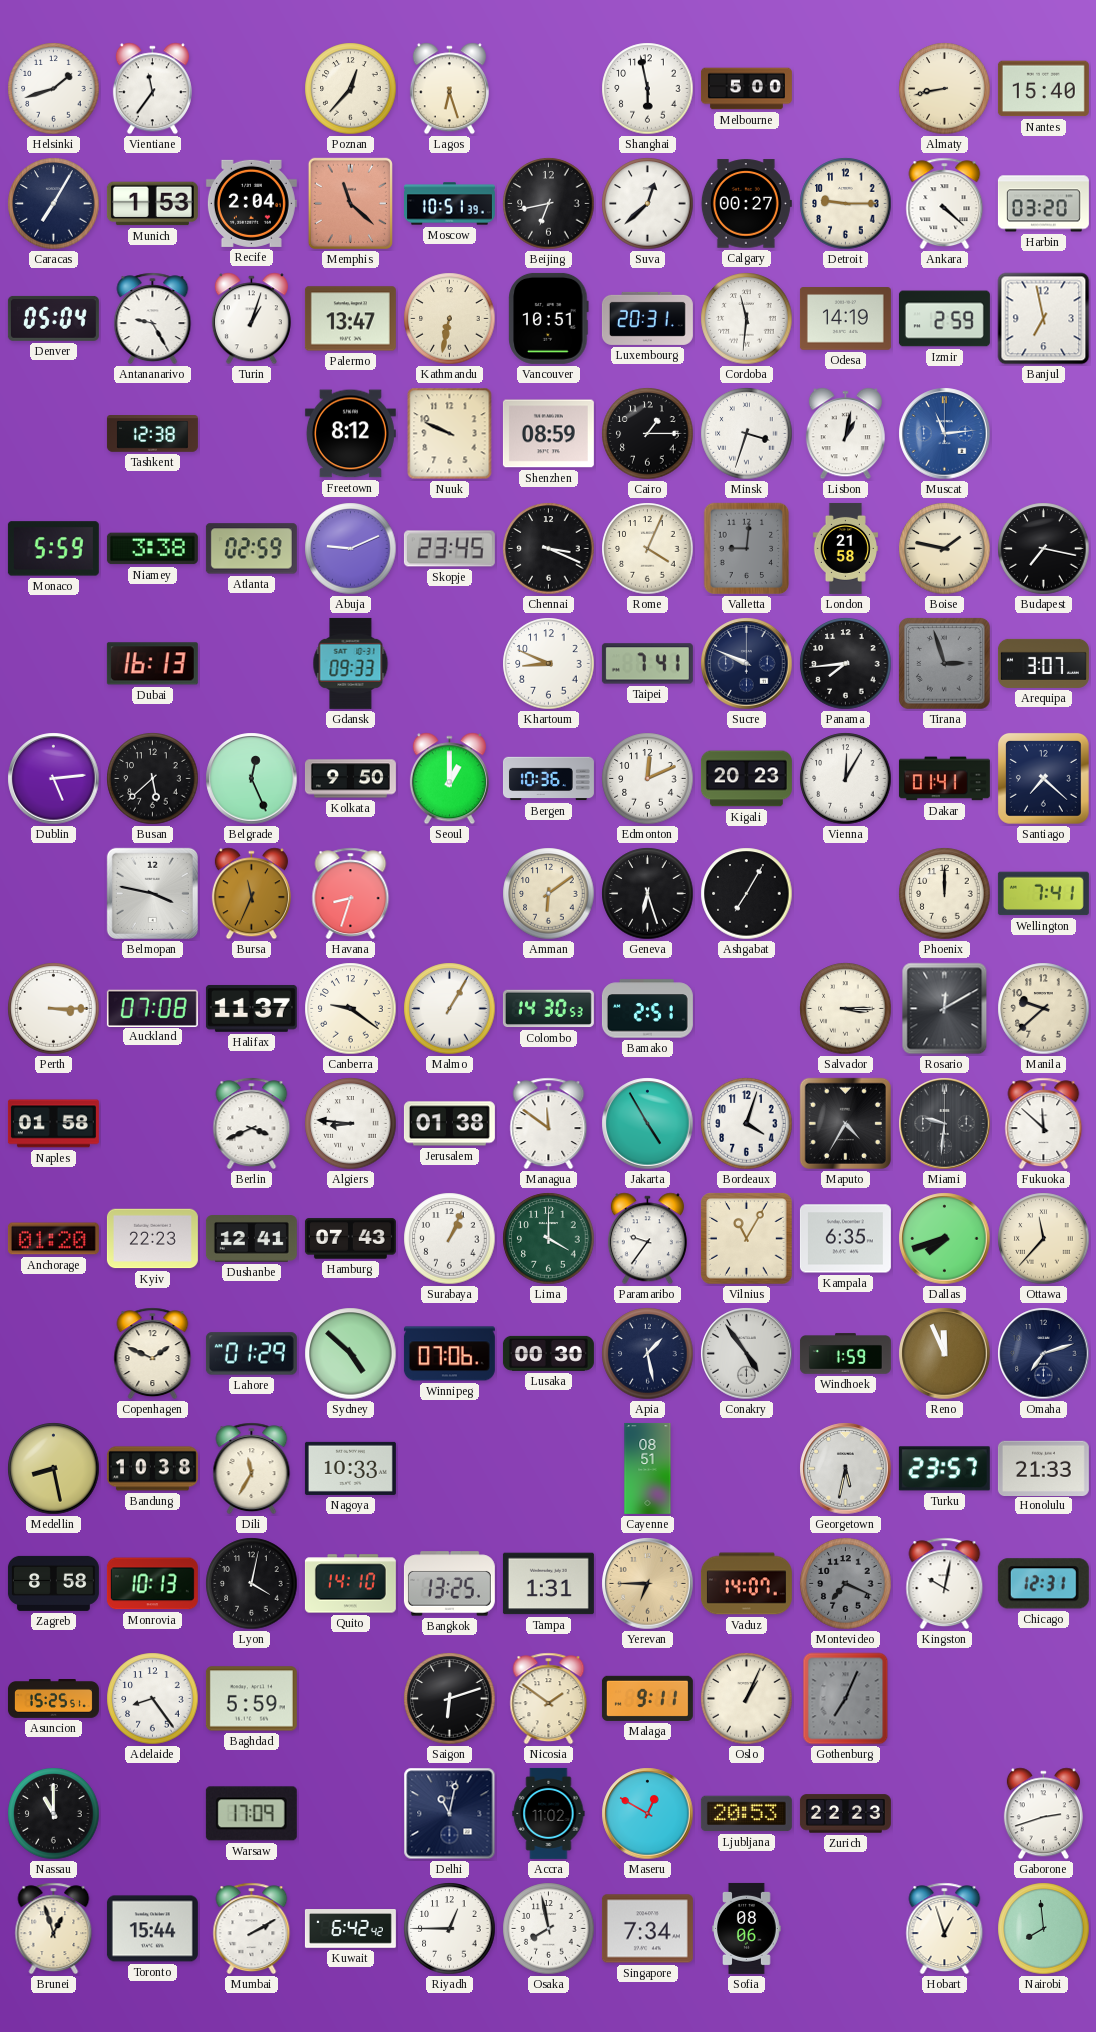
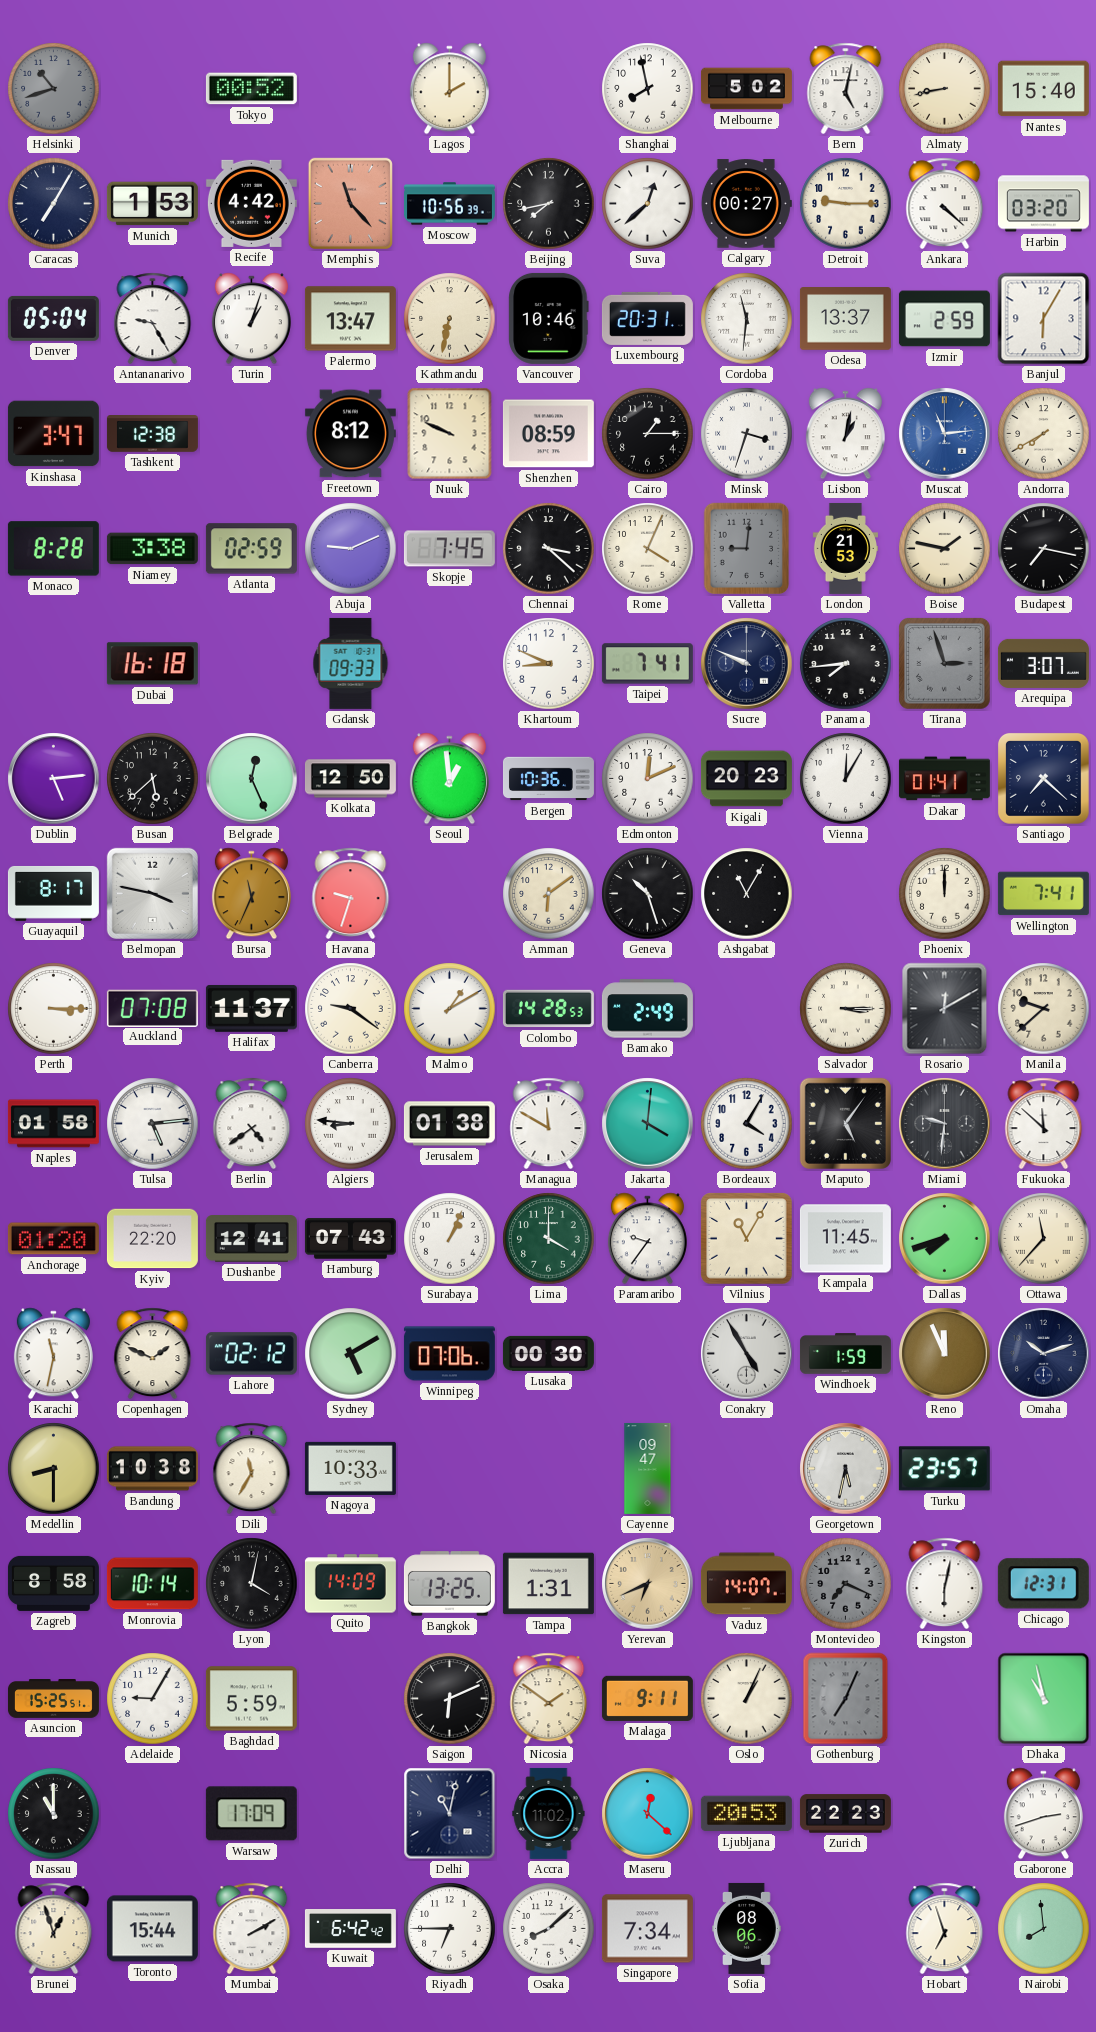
Helsinki: 1:42 -> 10:42
Helsinki dial: white -> grey
Vientiane: 11:36 -> none
Tokyo: none -> 00:52
Poznan: 12:37 -> none
Lagos: 6:27 -> 2:00
Shanghai: 5:58 -> 7:58
Melbourne: 5:00 -> 5:02
Bern: none -> 5:02
Recife: 2:04 -> 4:42
Memphis: 11:22 -> 11:23
Moscow: 10:51 -> 10:56
Beijing: 6:43 -> 7:43
Vancouver: 10:51 -> 10:46
Odesa: 14:19 -> 13:37
Banjul: 6:58 -> 6:05
Kinshasa: none -> 3:47
Andorra: none -> 7:40
Monaco: 5:59 -> 8:28
Skopje: 23:45 -> 7:45
Chennai: 3:19 -> 3:22
London: 21:58 -> 21:53
Dubai: 16:13 -> 16:18
Kolkata: 9:50 -> 12:50
Seoul: 1:00 -> 12:59
Guayaquil: none -> 8:17
Havana: 8:33 -> 9:33
Geneva: 6:27 -> 10:27
Ashgabat: 7:05 -> 11:05
Malmo: 1:05 -> 1:10
Colombo: 14:30 -> 14:28
Bamako: 2:51 -> 2:49
Tulsa: none -> 5:14
Berlin: 3:41 -> 4:39
Managua: 11:51 -> 11:50
Jakarta: 4:55 -> 4:01
Bordeaux: 4:03 -> 4:05
Maputo: 4:35 -> 5:06
Kyiv: 22:23 -> 22:20
Kampala: 6:35 -> 11:45
Karachi: none -> 11:32
Lahore: 01:29 -> 02:12
Sydney: 4:52 -> 5:10
Apia: 1:28 -> none
Conakry: 4:54 -> 4:55
Omaha: 7:12 -> 10:12
Medellin: 8:28 -> 8:30
Cayenne: 08:51 -> 09:47
Honolulu: 21:33 -> none
Monrovia: 10:13 -> 10:14
Quito: 14:10 -> 14:09
Yerevan: 6:45 -> 6:41
Kingston: 10:02 -> 6:02
Adelaide: 8:24 -> 9:05
Saigon: 6:12 -> 6:11
Dhaka: none -> 10:58
Maseru: 12:50 -> 12:22
Riyadh: 12:45 -> 6:45
Osaka: 7:58 -> 8:08
Hobart: 12:57 -> 6:57
